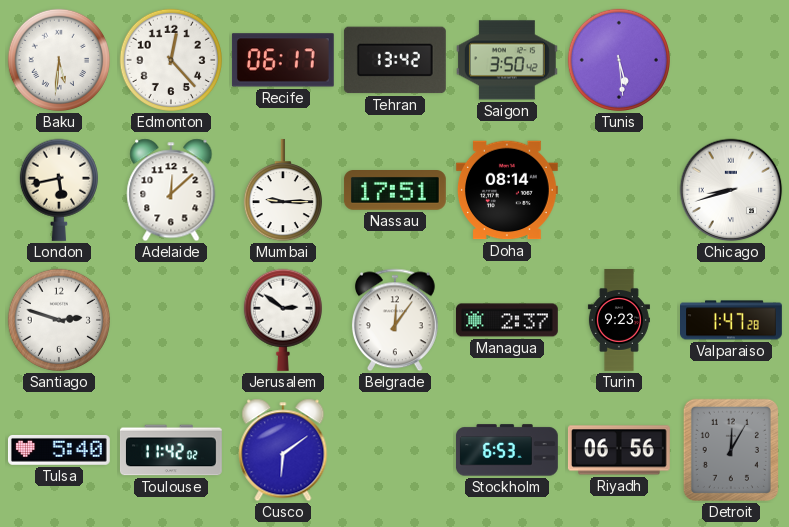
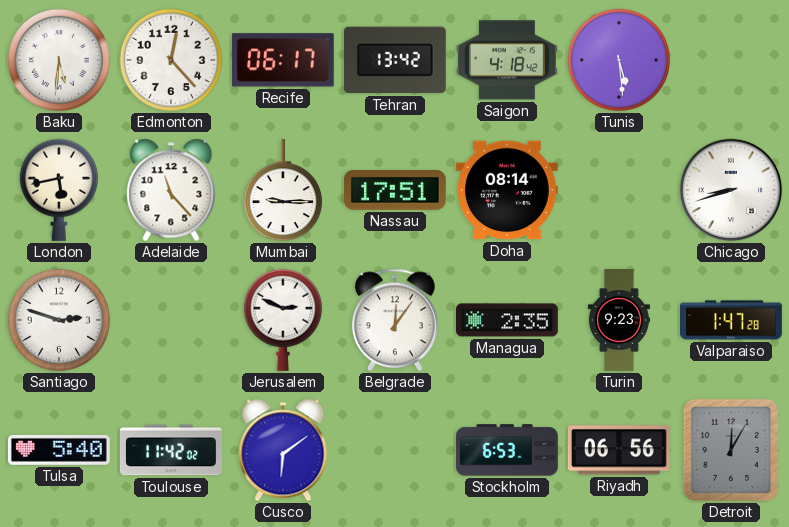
Saigon: 3:50 -> 4:18
Adelaide: 12:08 -> 11:23
Jerusalem: 2:51 -> 2:49
Managua: 2:37 -> 2:35
